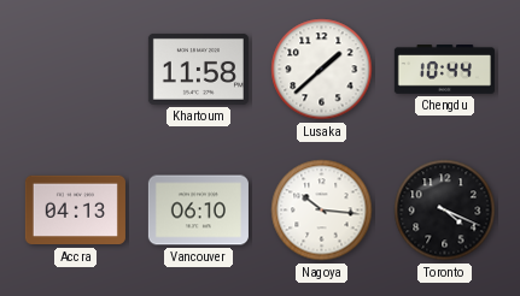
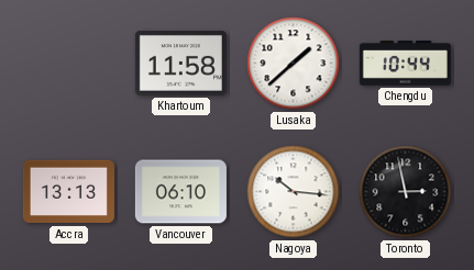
Accra: 04:13 -> 13:13
Toronto: 4:19 -> 2:58
